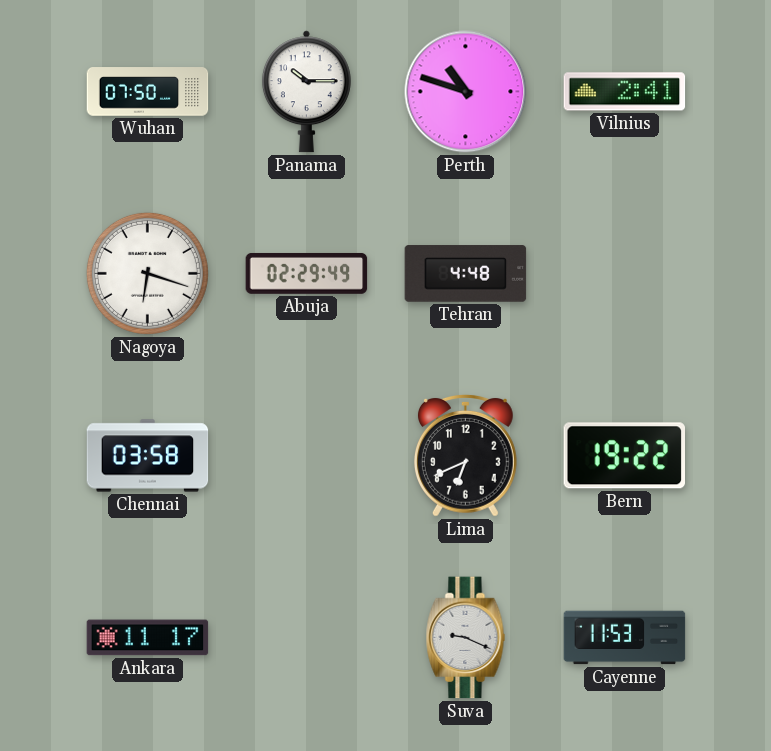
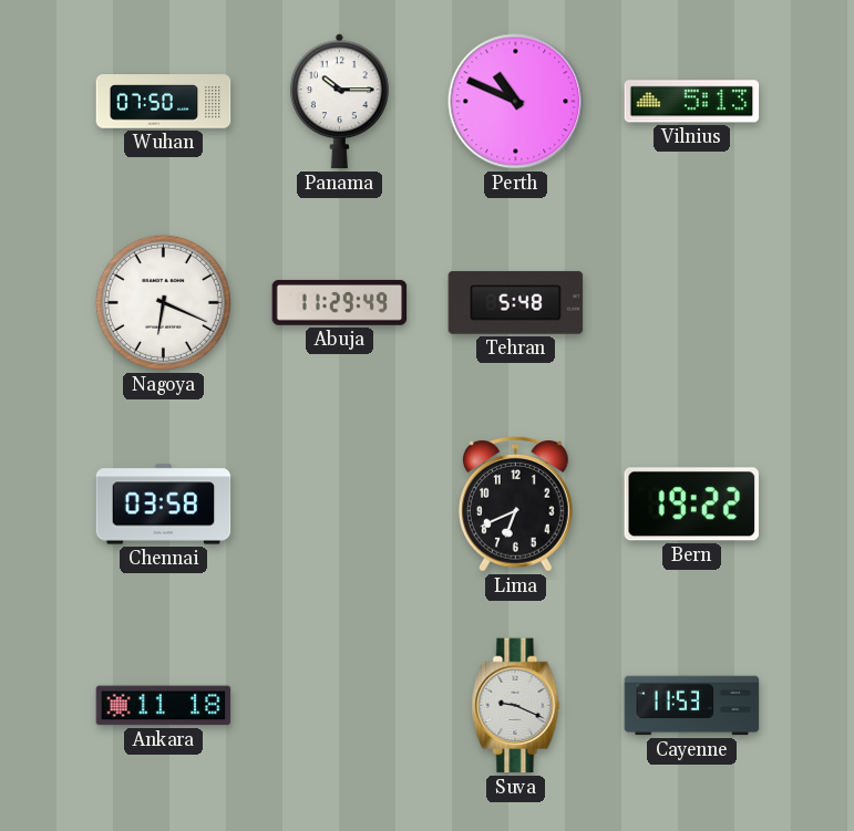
Perth: 10:48 -> 10:49
Vilnius: 2:41 -> 5:13
Nagoya: 6:18 -> 6:19
Abuja: 02:29 -> 11:29
Tehran: 4:48 -> 5:48
Ankara: 11:17 -> 11:18
